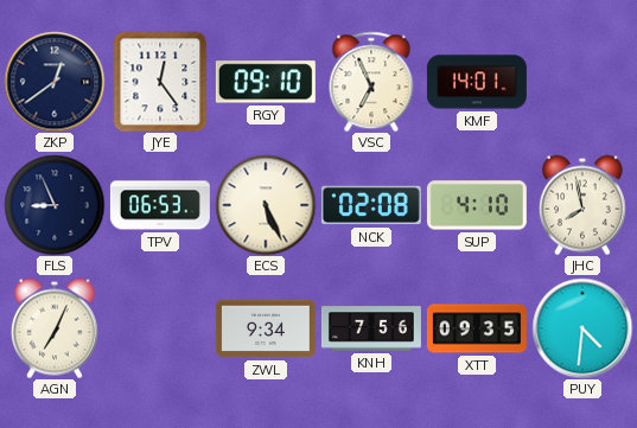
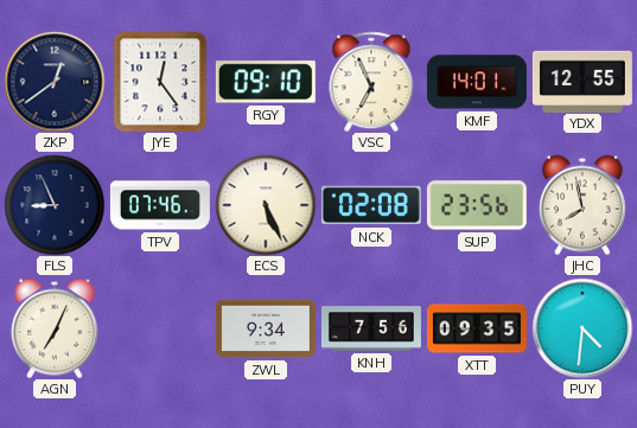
YDX: none -> 12:55
TPV: 06:53 -> 07:46
SUP: 4:10 -> 23:56
